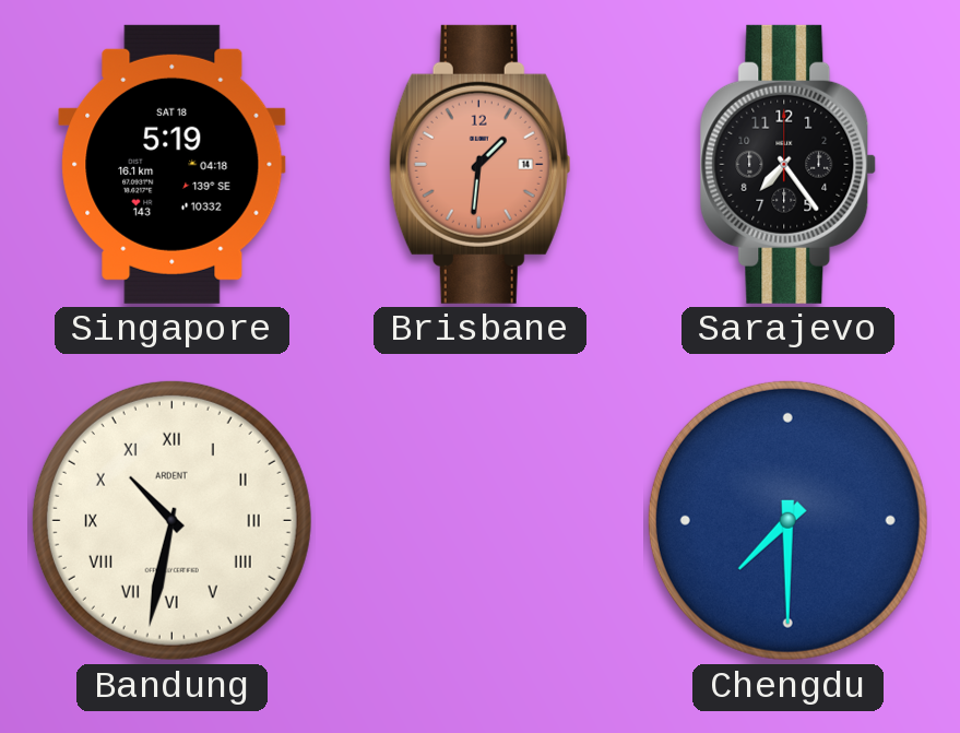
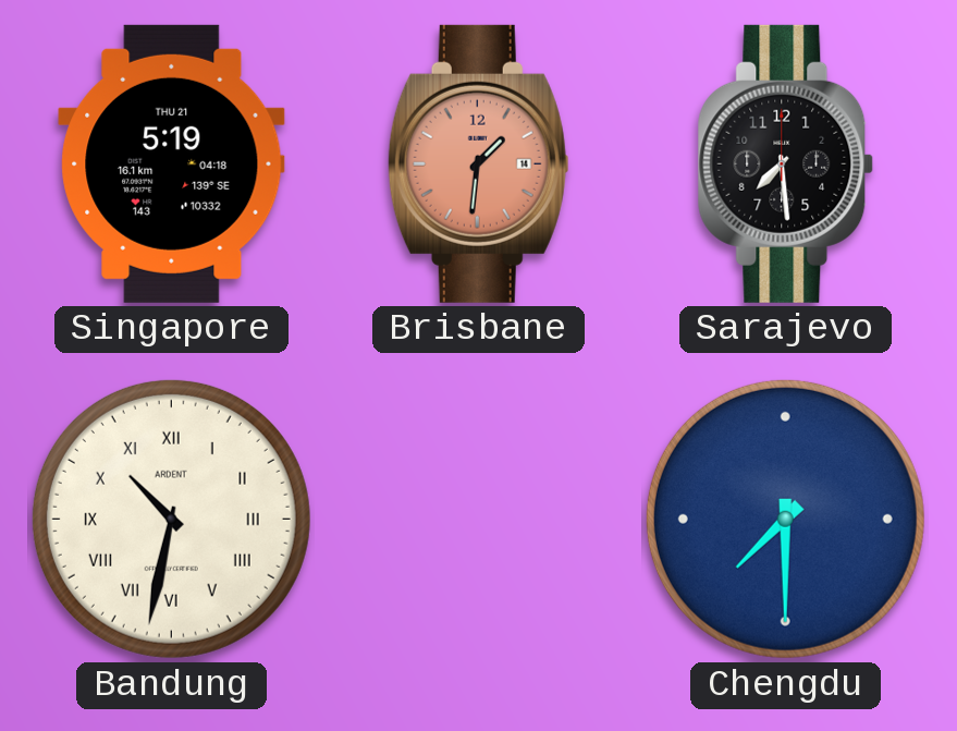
Singapore date: SAT 18 -> THU 21
Sarajevo: 7:24 -> 7:29
